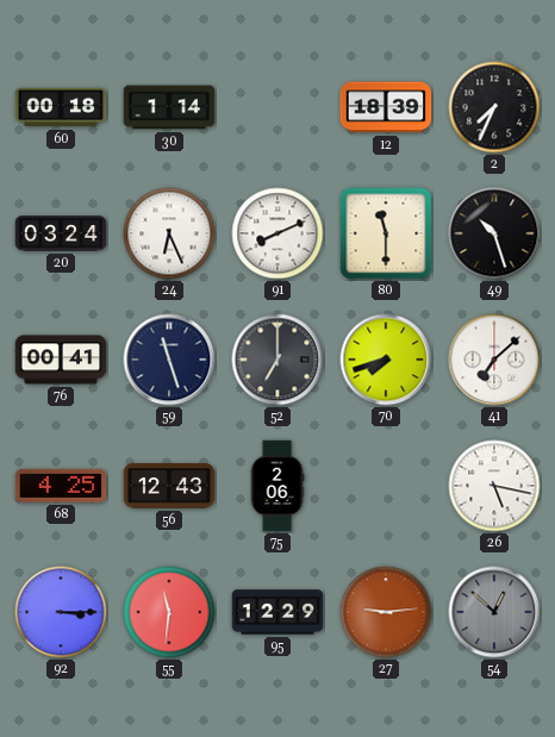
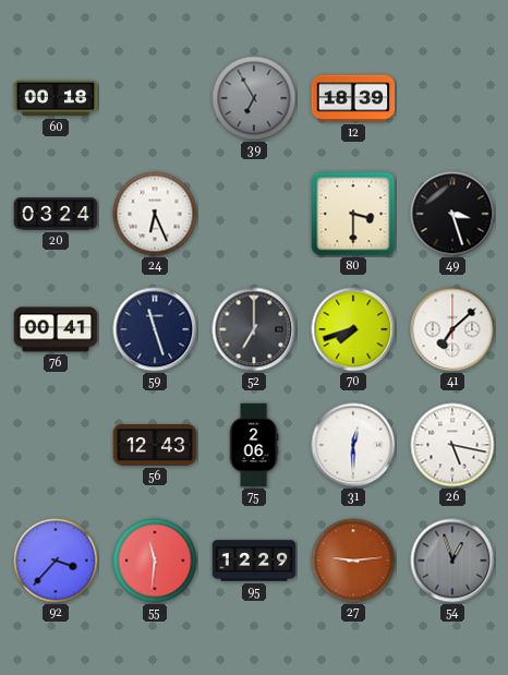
30: 1:14 -> none
39: none -> 6:55
2: 7:34 -> none
91: 8:11 -> none
80: 11:30 -> 3:30
49: 10:27 -> 3:27
68: 4:25 -> none
31: none -> 12:30
92: 3:15 -> 3:37
54: 12:52 -> 12:57
